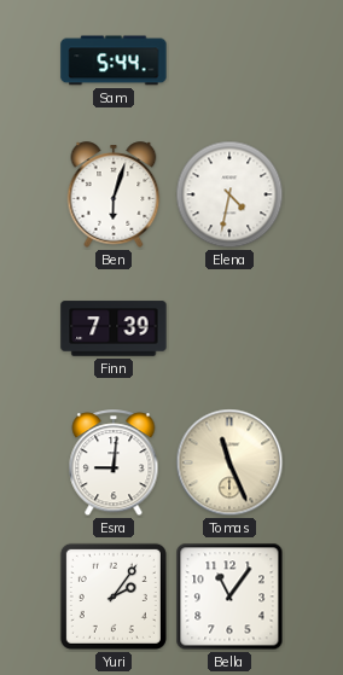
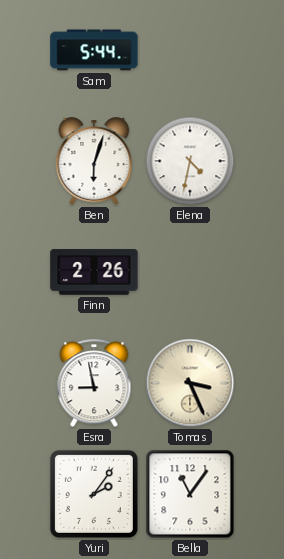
Finn: 7:39 -> 2:26
Esra: 9:01 -> 8:58
Tomas: 11:26 -> 3:26
